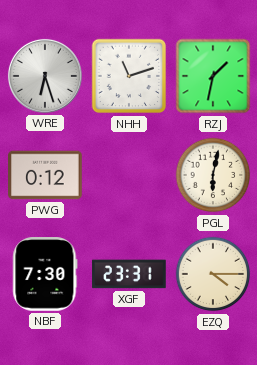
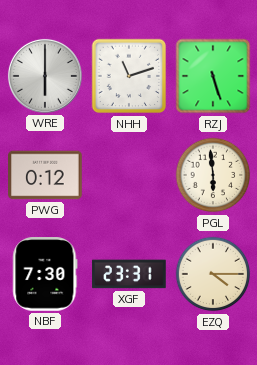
WRE: 6:27 -> 6:00
RZJ: 1:32 -> 5:27
PGL: 6:02 -> 5:59
